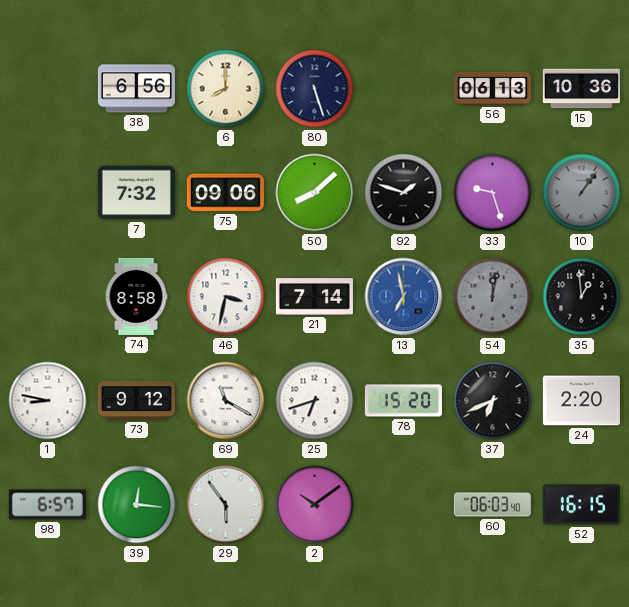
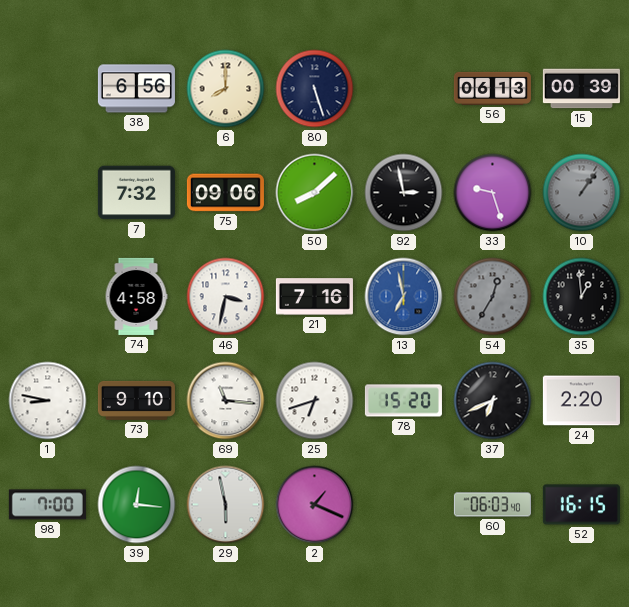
15: 10:36 -> 00:39
92: 1:48 -> 2:58
74: 8:58 -> 4:58
21: 7:14 -> 7:16
54: 12:02 -> 12:35
73: 9:12 -> 9:10
69: 11:20 -> 11:16
98: 6:57 -> 7:00
29: 5:54 -> 5:58
2: 10:09 -> 1:19
